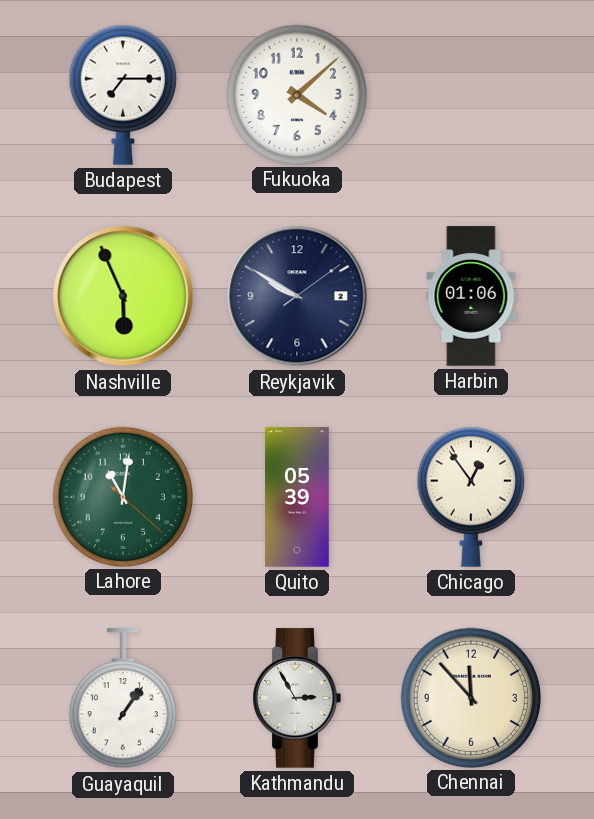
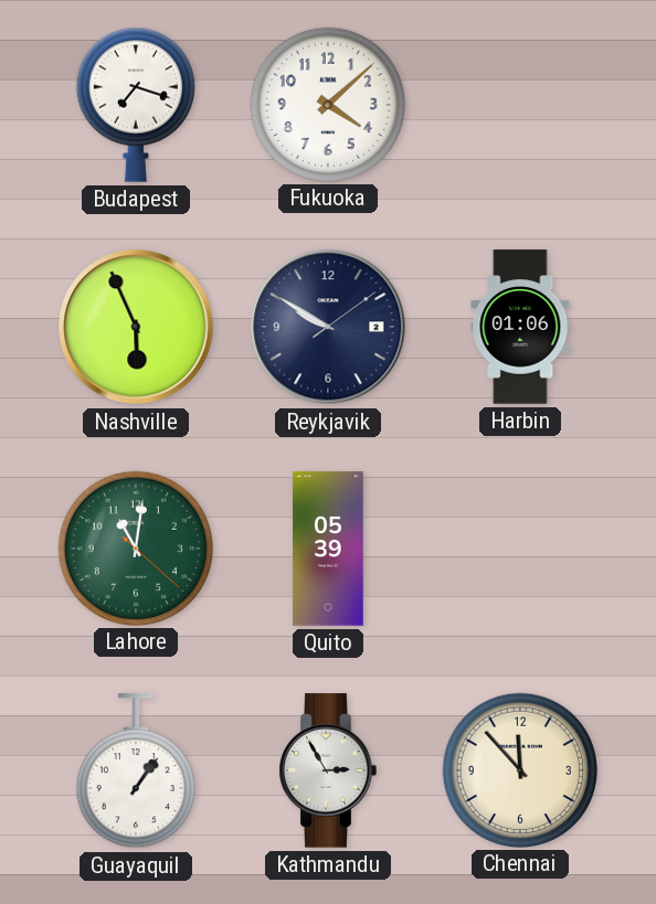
Budapest: 7:15 -> 7:18
Chicago: 12:54 -> none
